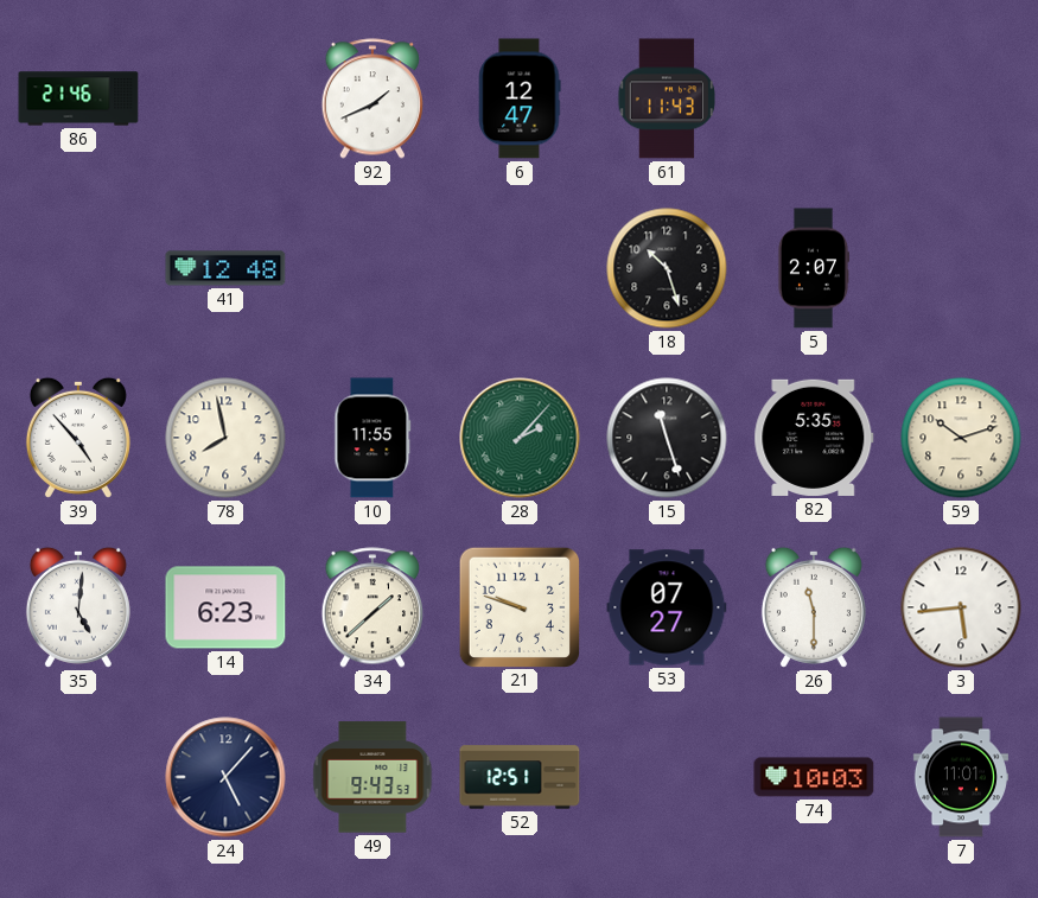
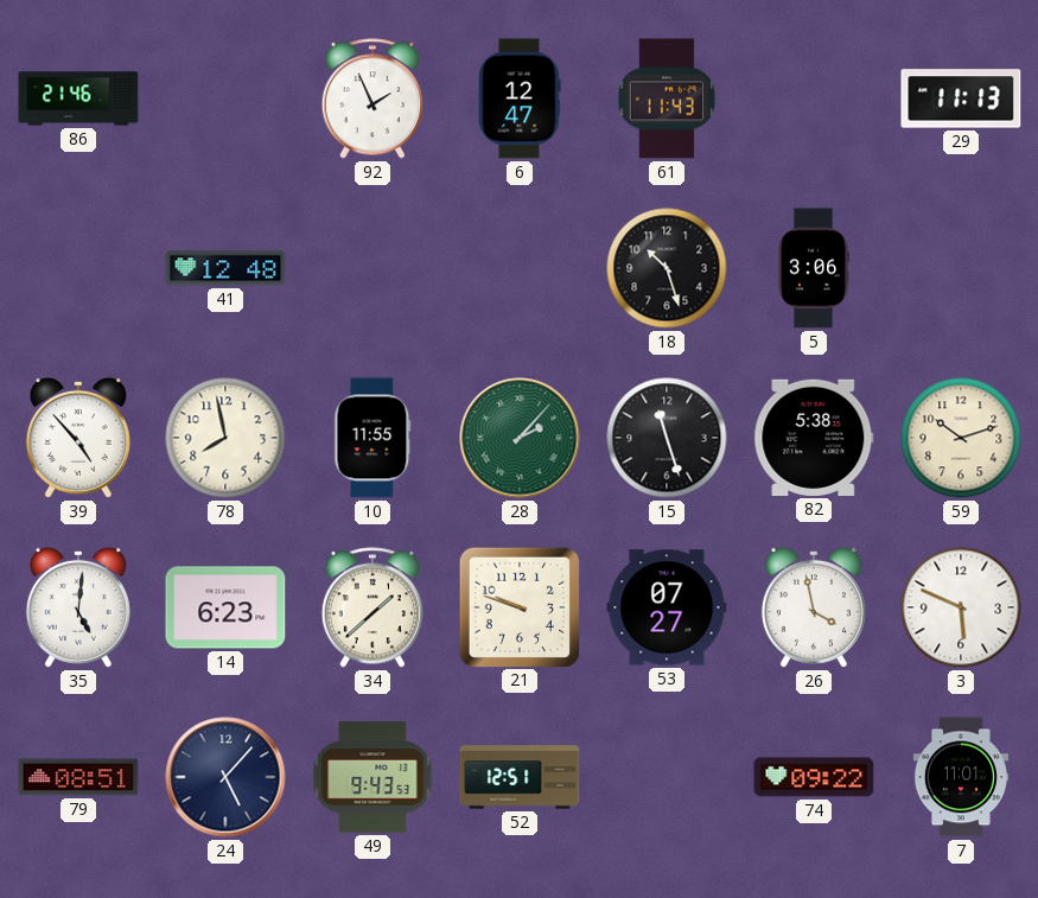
92: 1:41 -> 1:56
29: none -> 11:13
5: 2:07 -> 3:06
82: 5:35 -> 5:38
26: 11:30 -> 3:58
3: 5:44 -> 5:49
79: none -> 08:51
74: 10:03 -> 09:22
